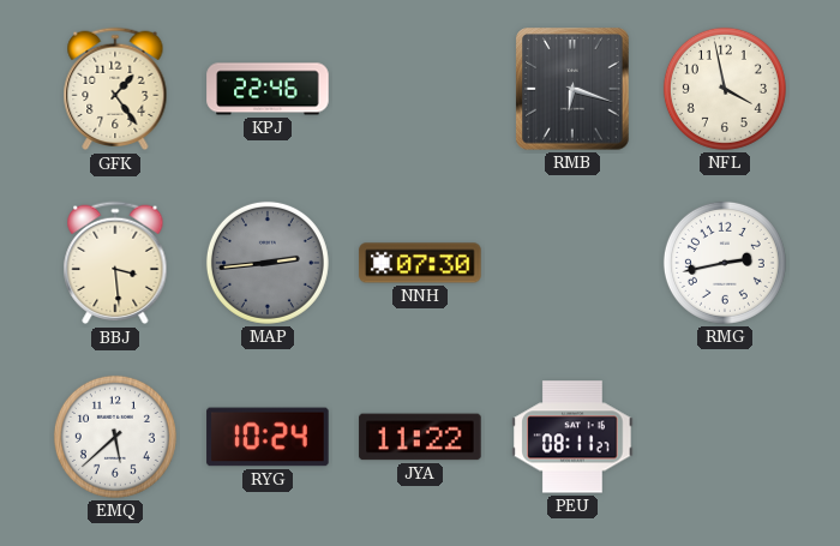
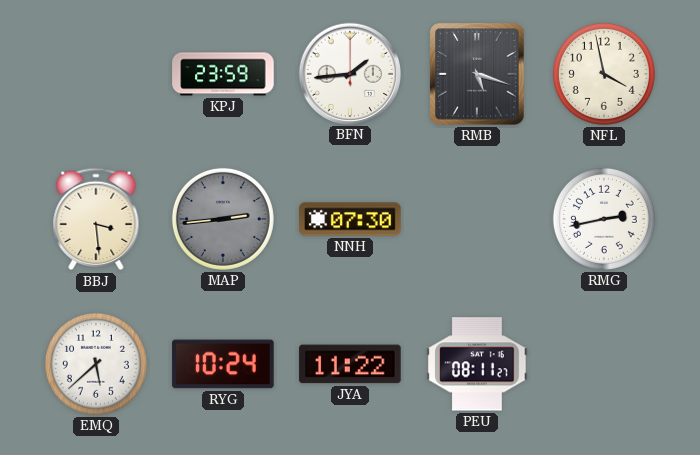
GFK: 1:24 -> none
KPJ: 22:46 -> 23:59
BFN: none -> 1:44
RMB: 6:18 -> 5:18
